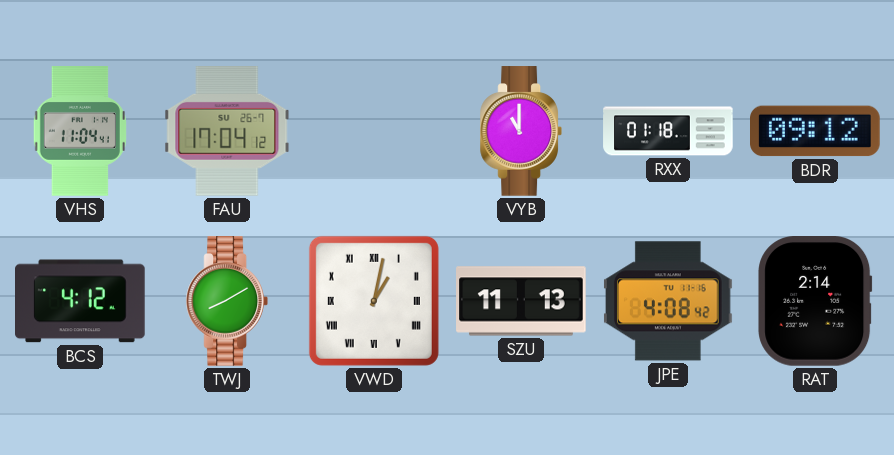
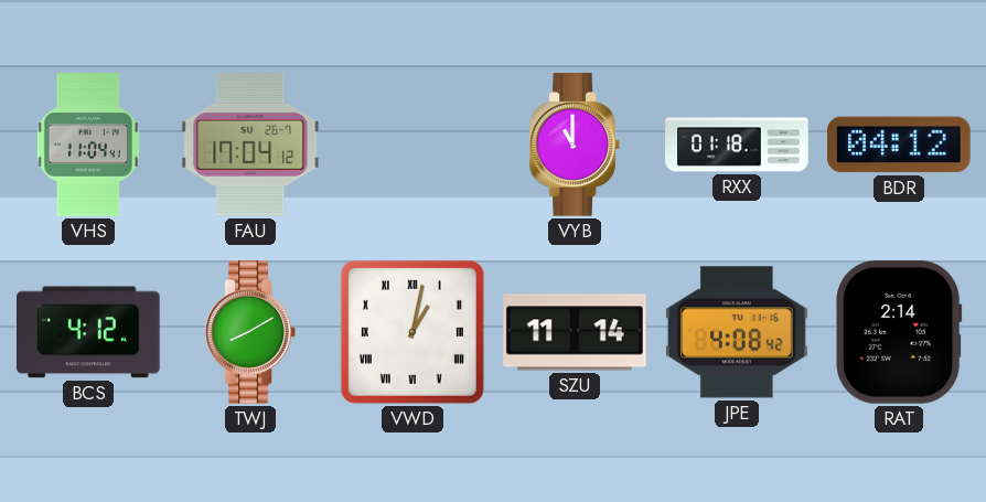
BDR: 09:12 -> 04:12
SZU: 11:13 -> 11:14
